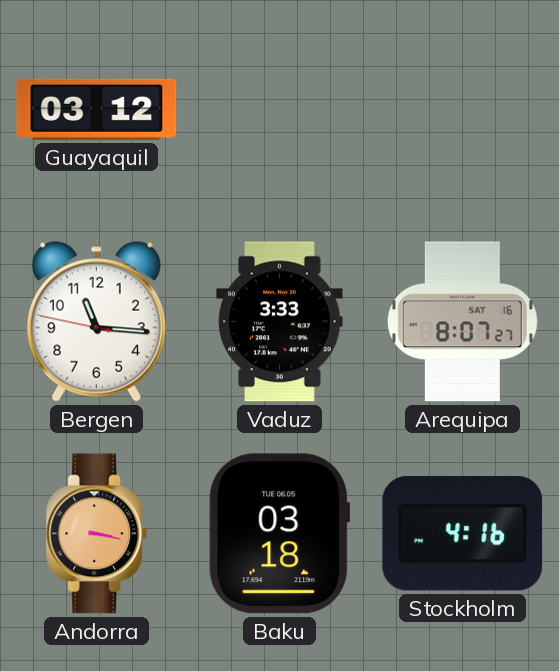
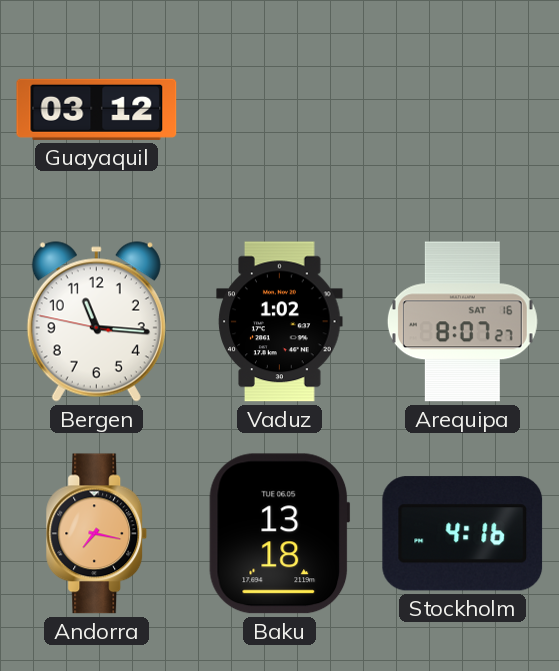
Vaduz: 3:33 -> 1:02
Andorra: 3:17 -> 7:17
Baku: 03:18 -> 13:18
